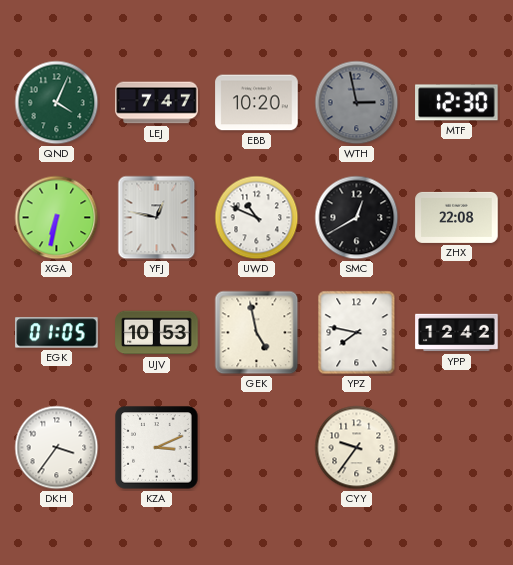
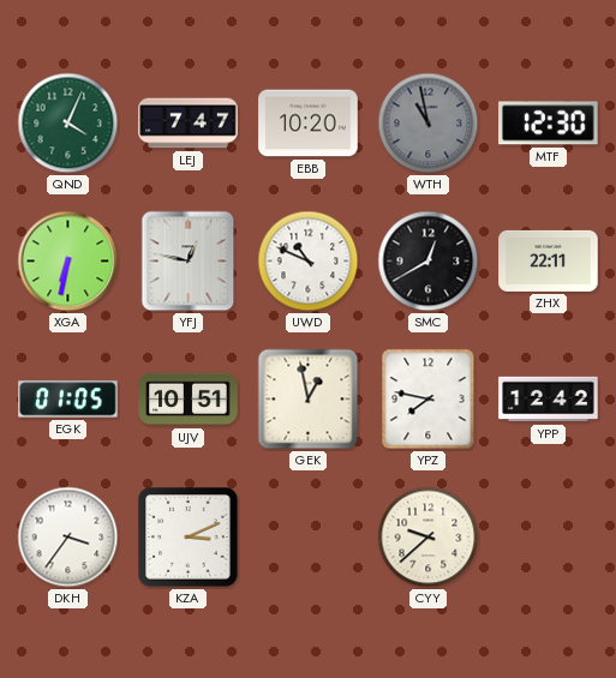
WTH: 2:58 -> 10:58
ZHX: 22:08 -> 22:11
UJV: 10:53 -> 10:51
GEK: 4:58 -> 12:58
CYY: 9:36 -> 9:38
